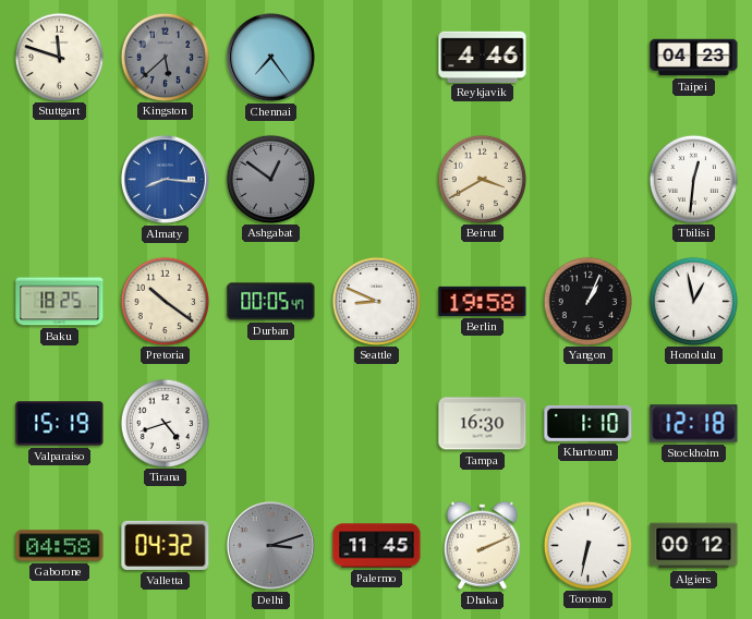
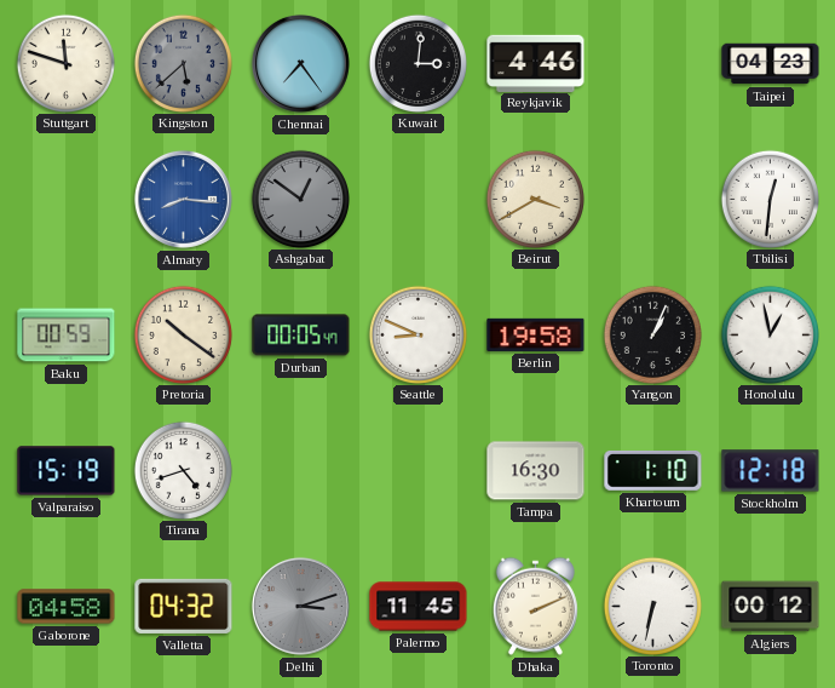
Kuwait: none -> 3:01
Baku: 18:25 -> 00:59
